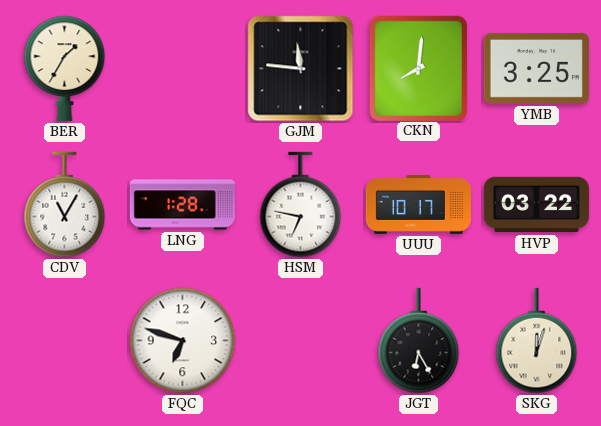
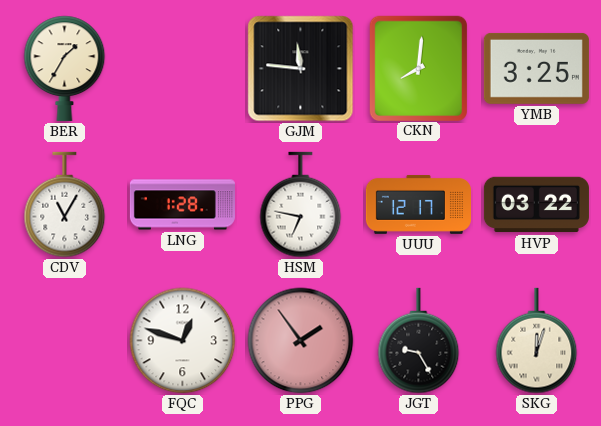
UUU: 10:17 -> 12:17
FQC: 6:48 -> 12:48
PPG: none -> 1:54
JGT: 6:25 -> 9:25
